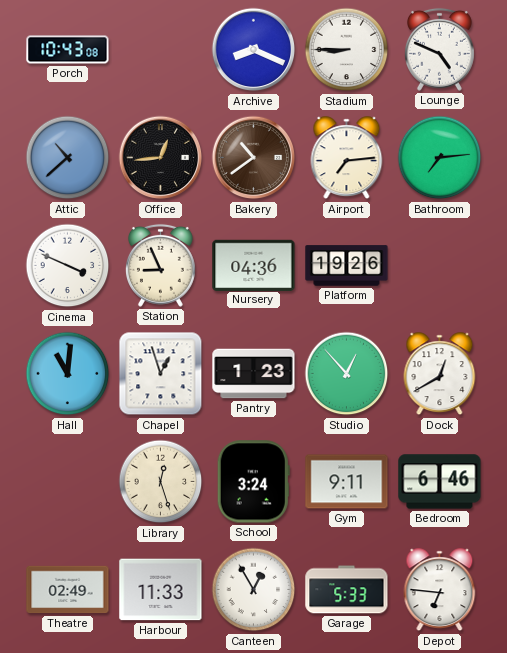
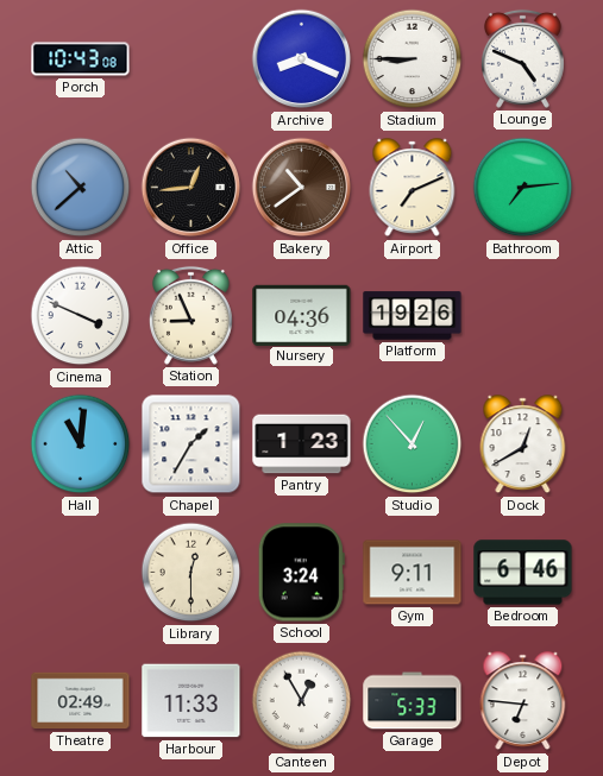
Airport: 7:14 -> 7:11
Chapel: 12:57 -> 1:35
Library: 12:27 -> 12:30
